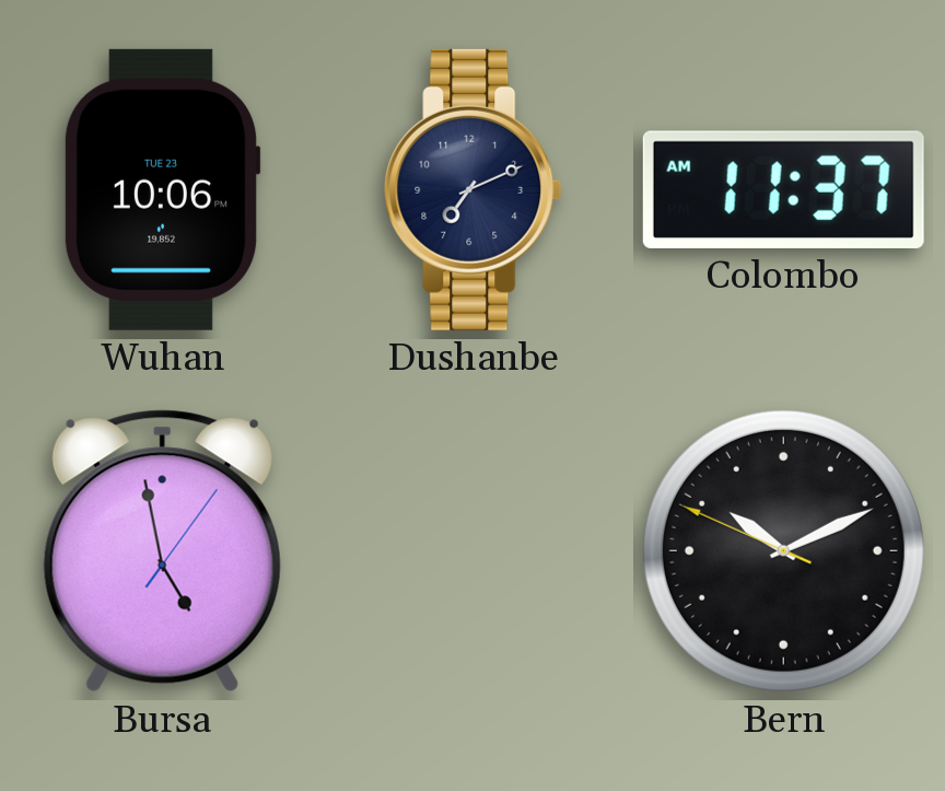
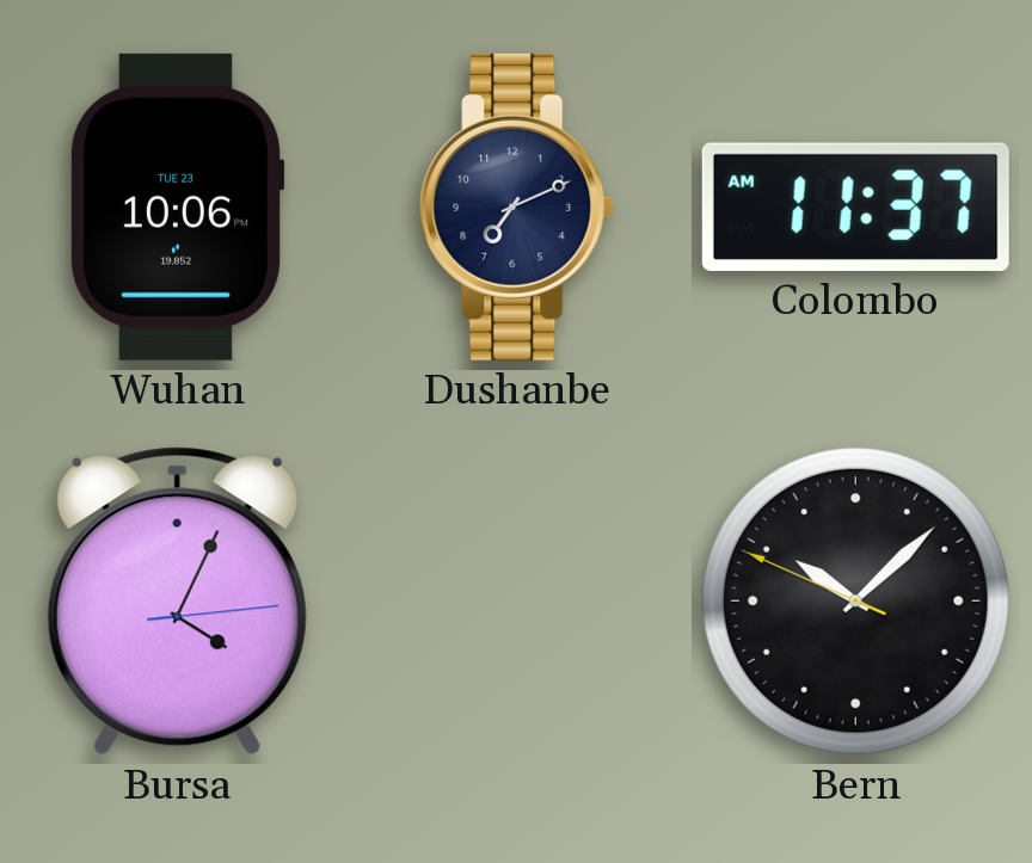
Bursa: 4:58 -> 4:04
Bern: 10:10 -> 10:07
